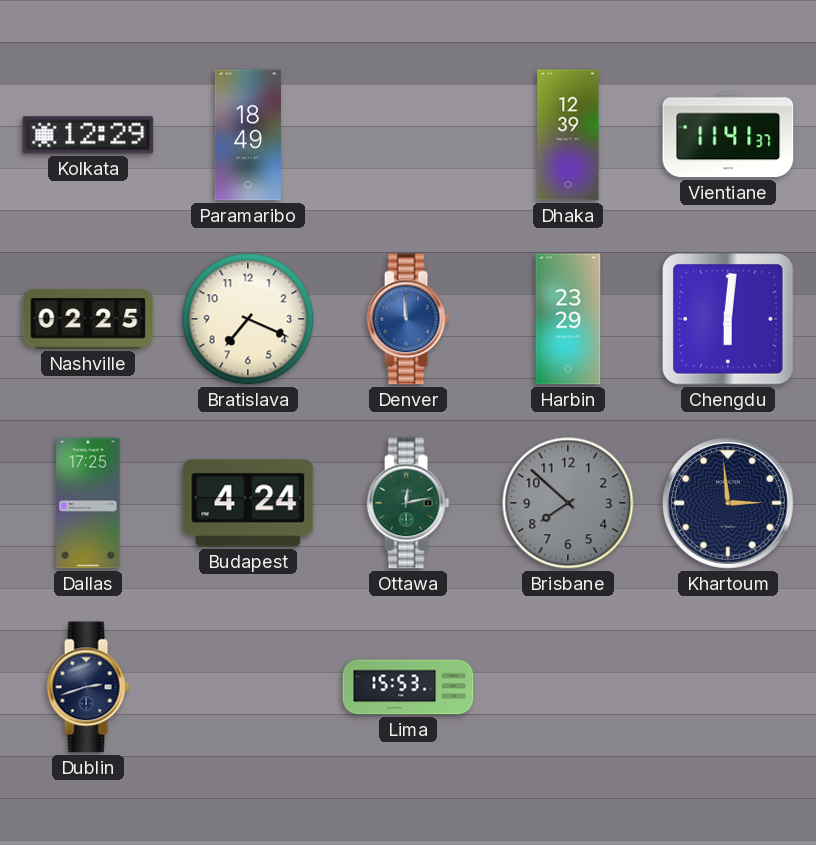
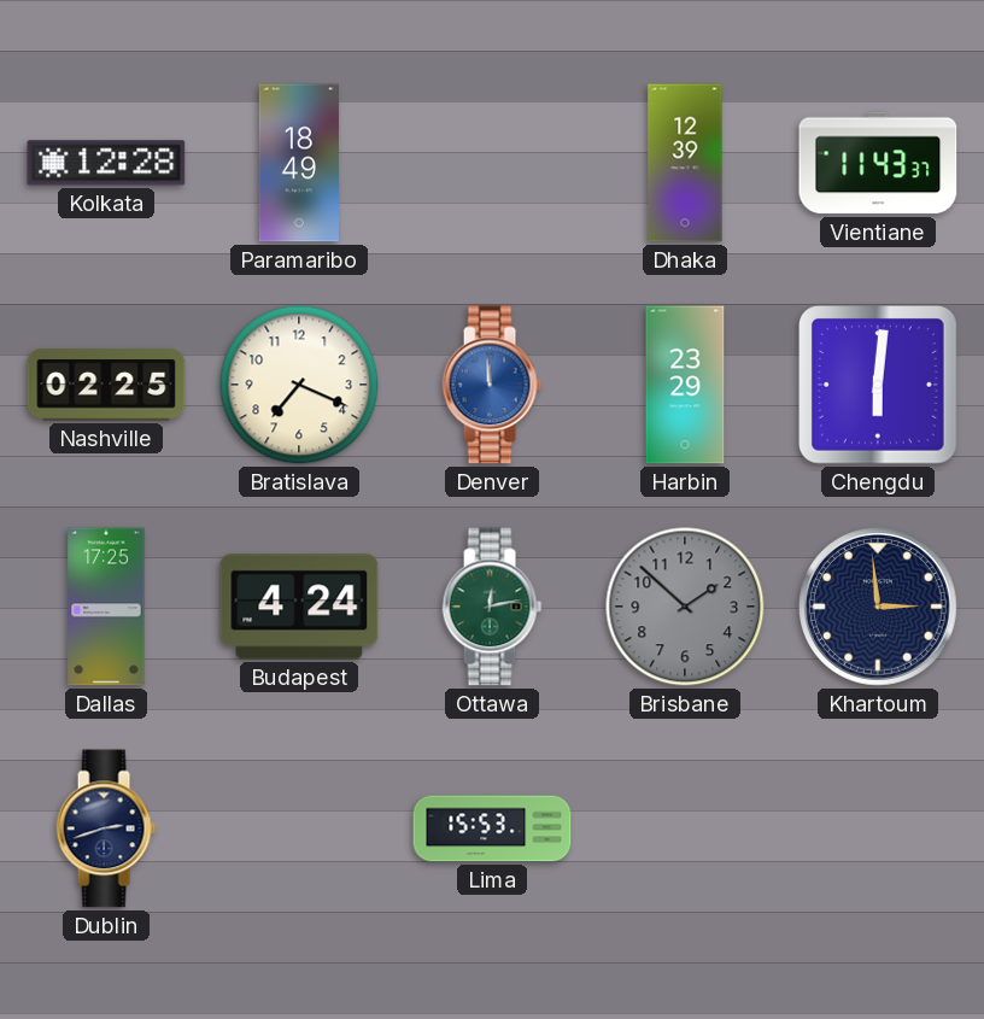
Kolkata: 12:29 -> 12:28
Vientiane: 11:41 -> 11:43
Brisbane: 7:52 -> 1:52
